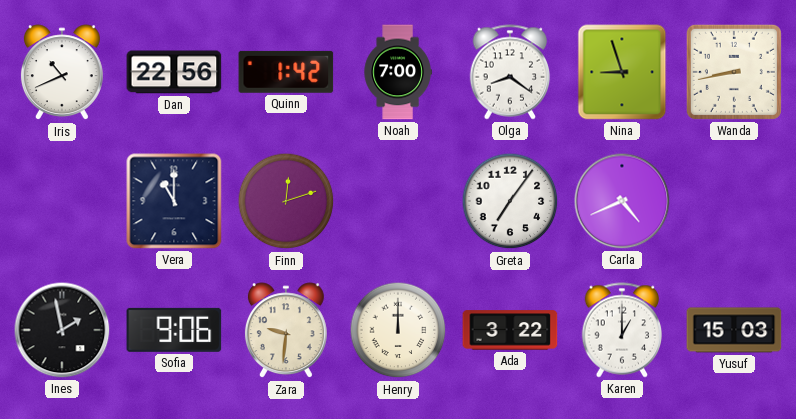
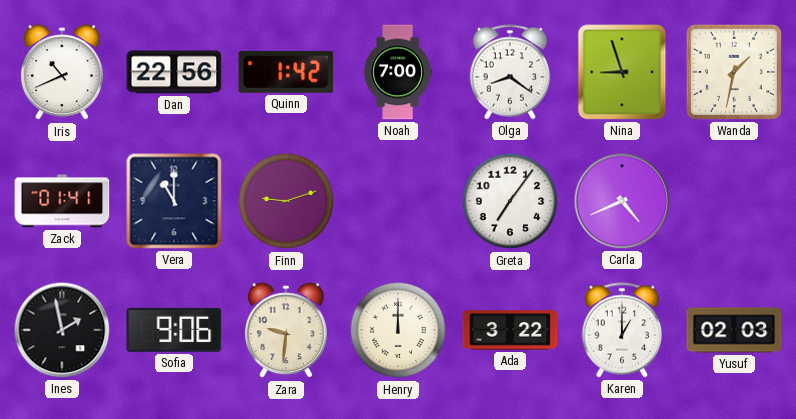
Wanda: 8:43 -> 1:32
Zack: none -> 01:41
Finn: 12:12 -> 9:12
Yusuf: 15:03 -> 02:03
